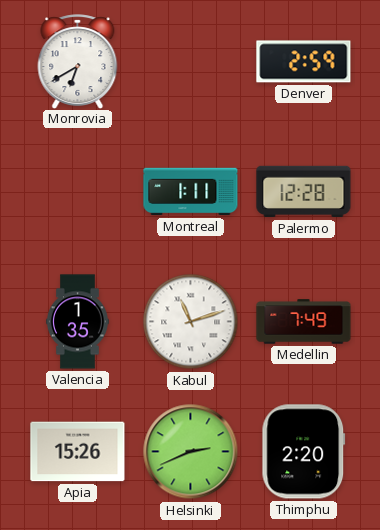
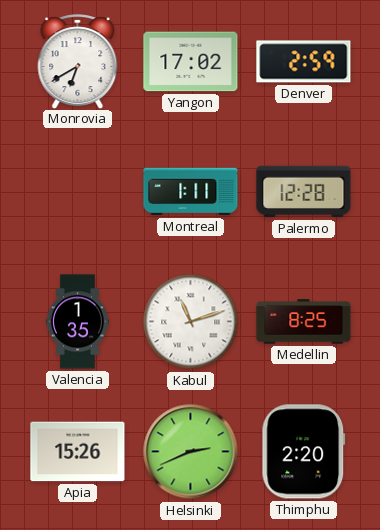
Yangon: none -> 17:02
Medellin: 7:49 -> 8:25
